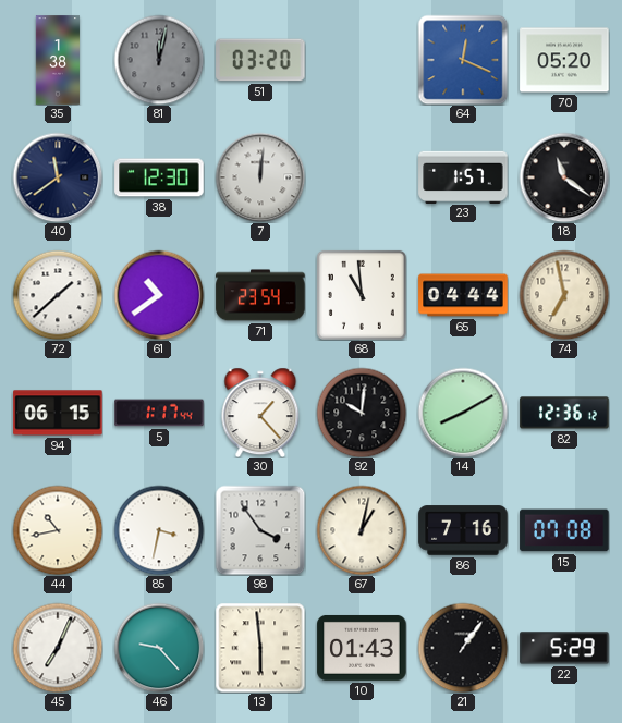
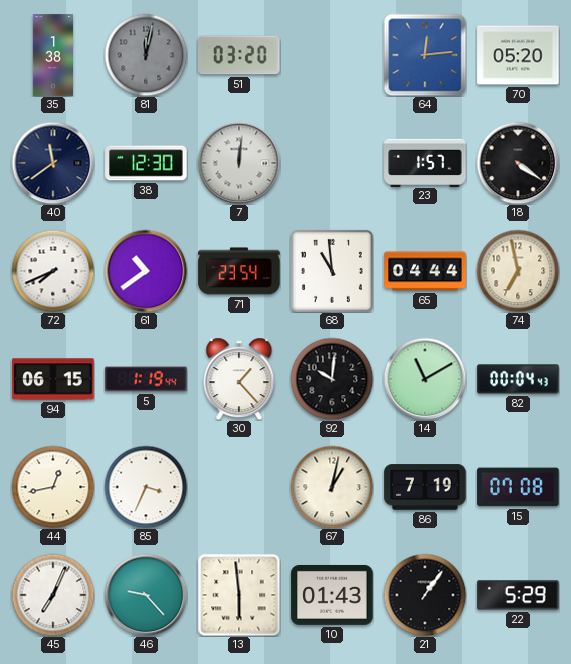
64: 12:19 -> 12:14
18: 11:21 -> 4:21
72: 1:38 -> 7:41
5: 1:17 -> 1:19
14: 8:10 -> 11:10
82: 12:36 -> 00:04
44: 10:43 -> 12:43
85: 3:32 -> 3:34
98: 3:54 -> none
86: 7:16 -> 7:19
